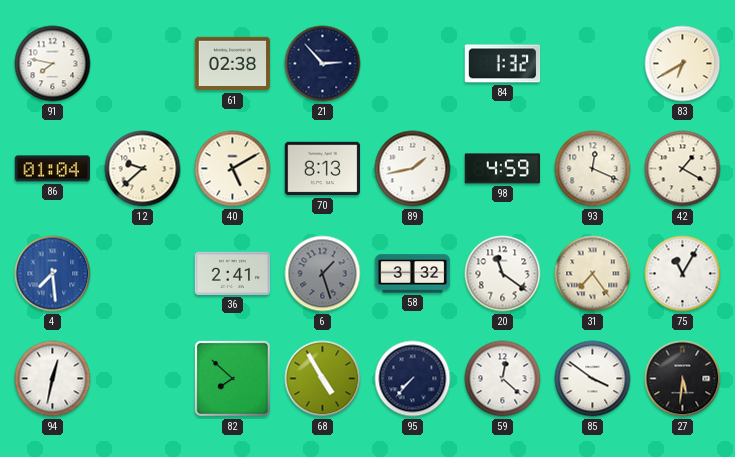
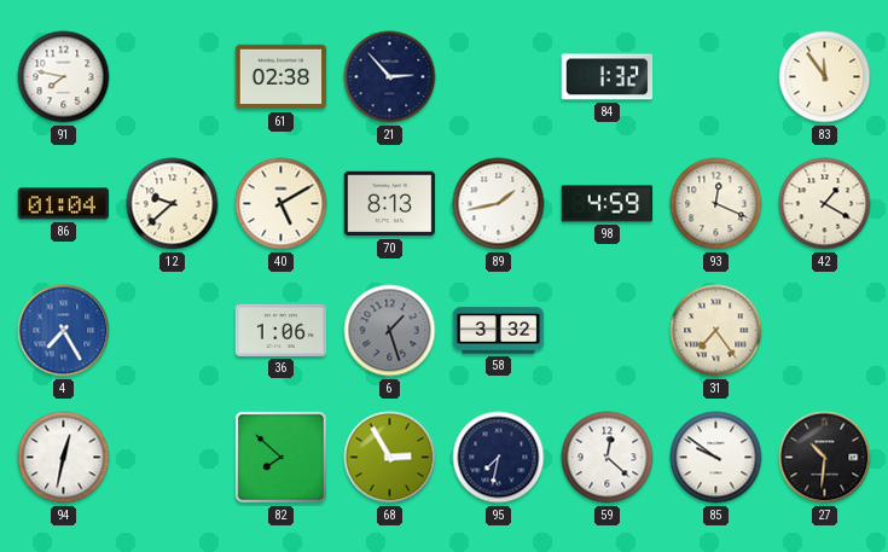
83: 6:40 -> 11:54
4: 7:29 -> 7:25
36: 2:41 -> 1:06
20: 11:21 -> none
75: 11:05 -> none
68: 4:55 -> 2:55
95: 7:37 -> 7:32
85: 3:51 -> 9:51
27: 5:31 -> 10:31
